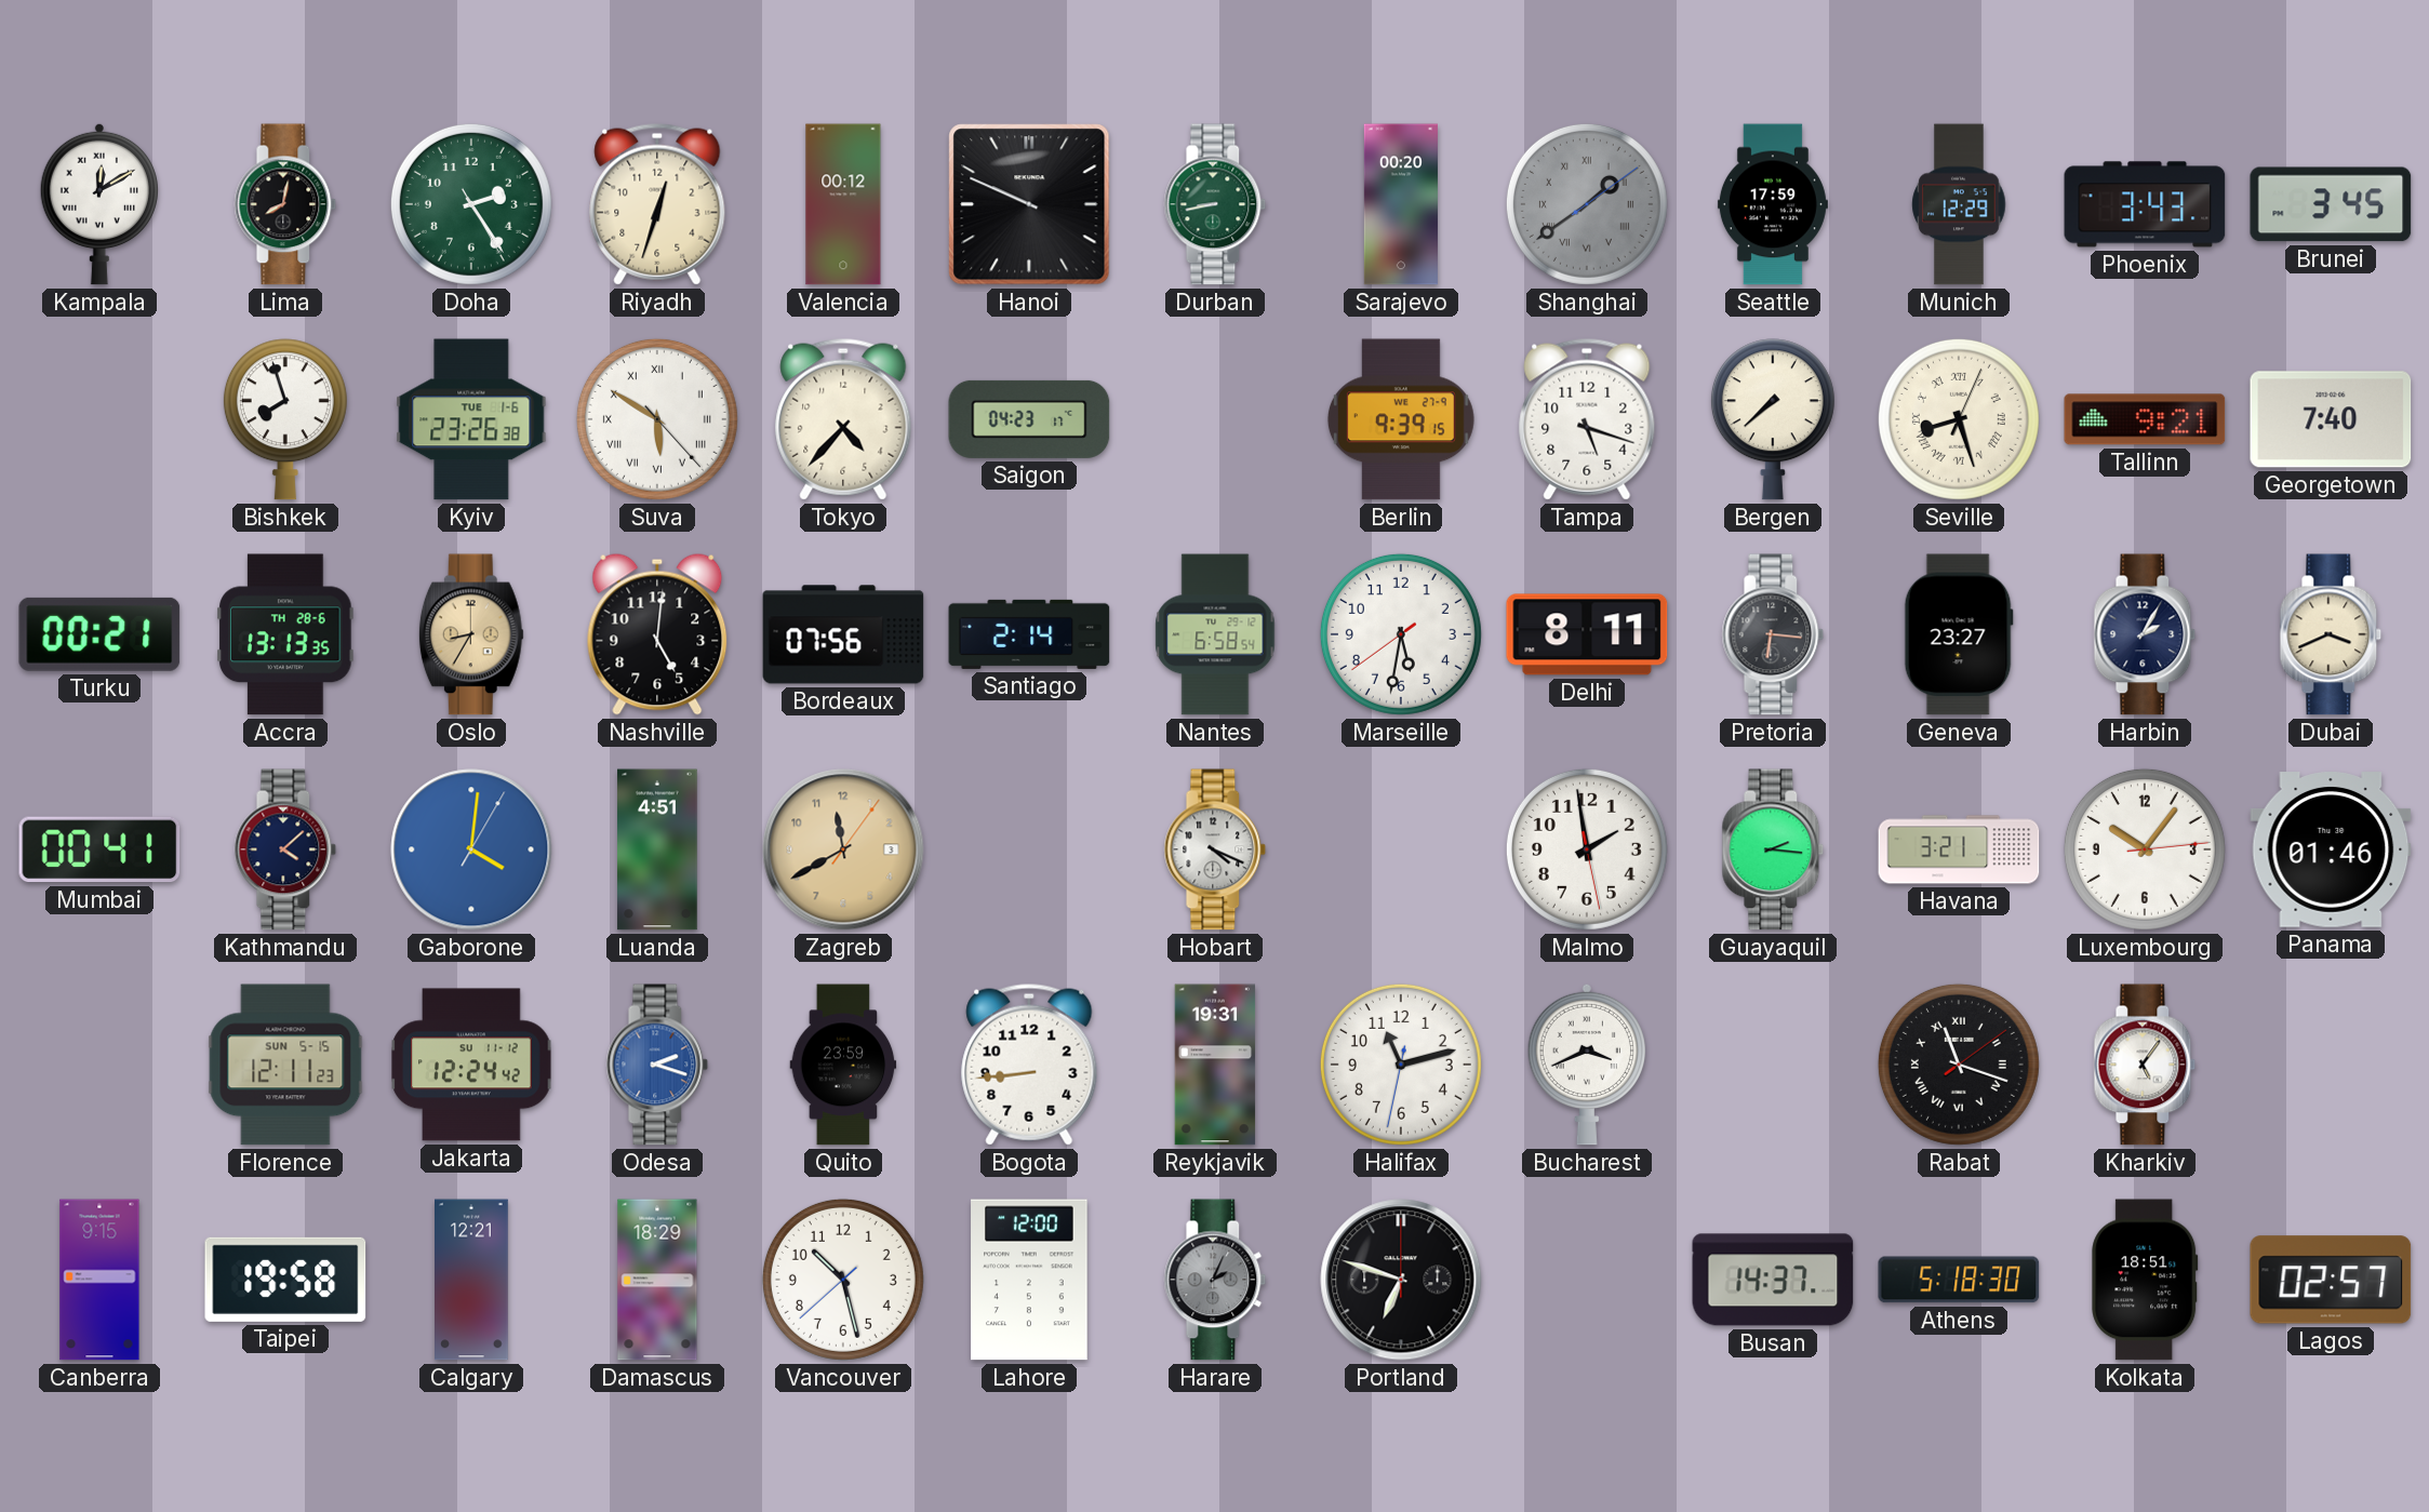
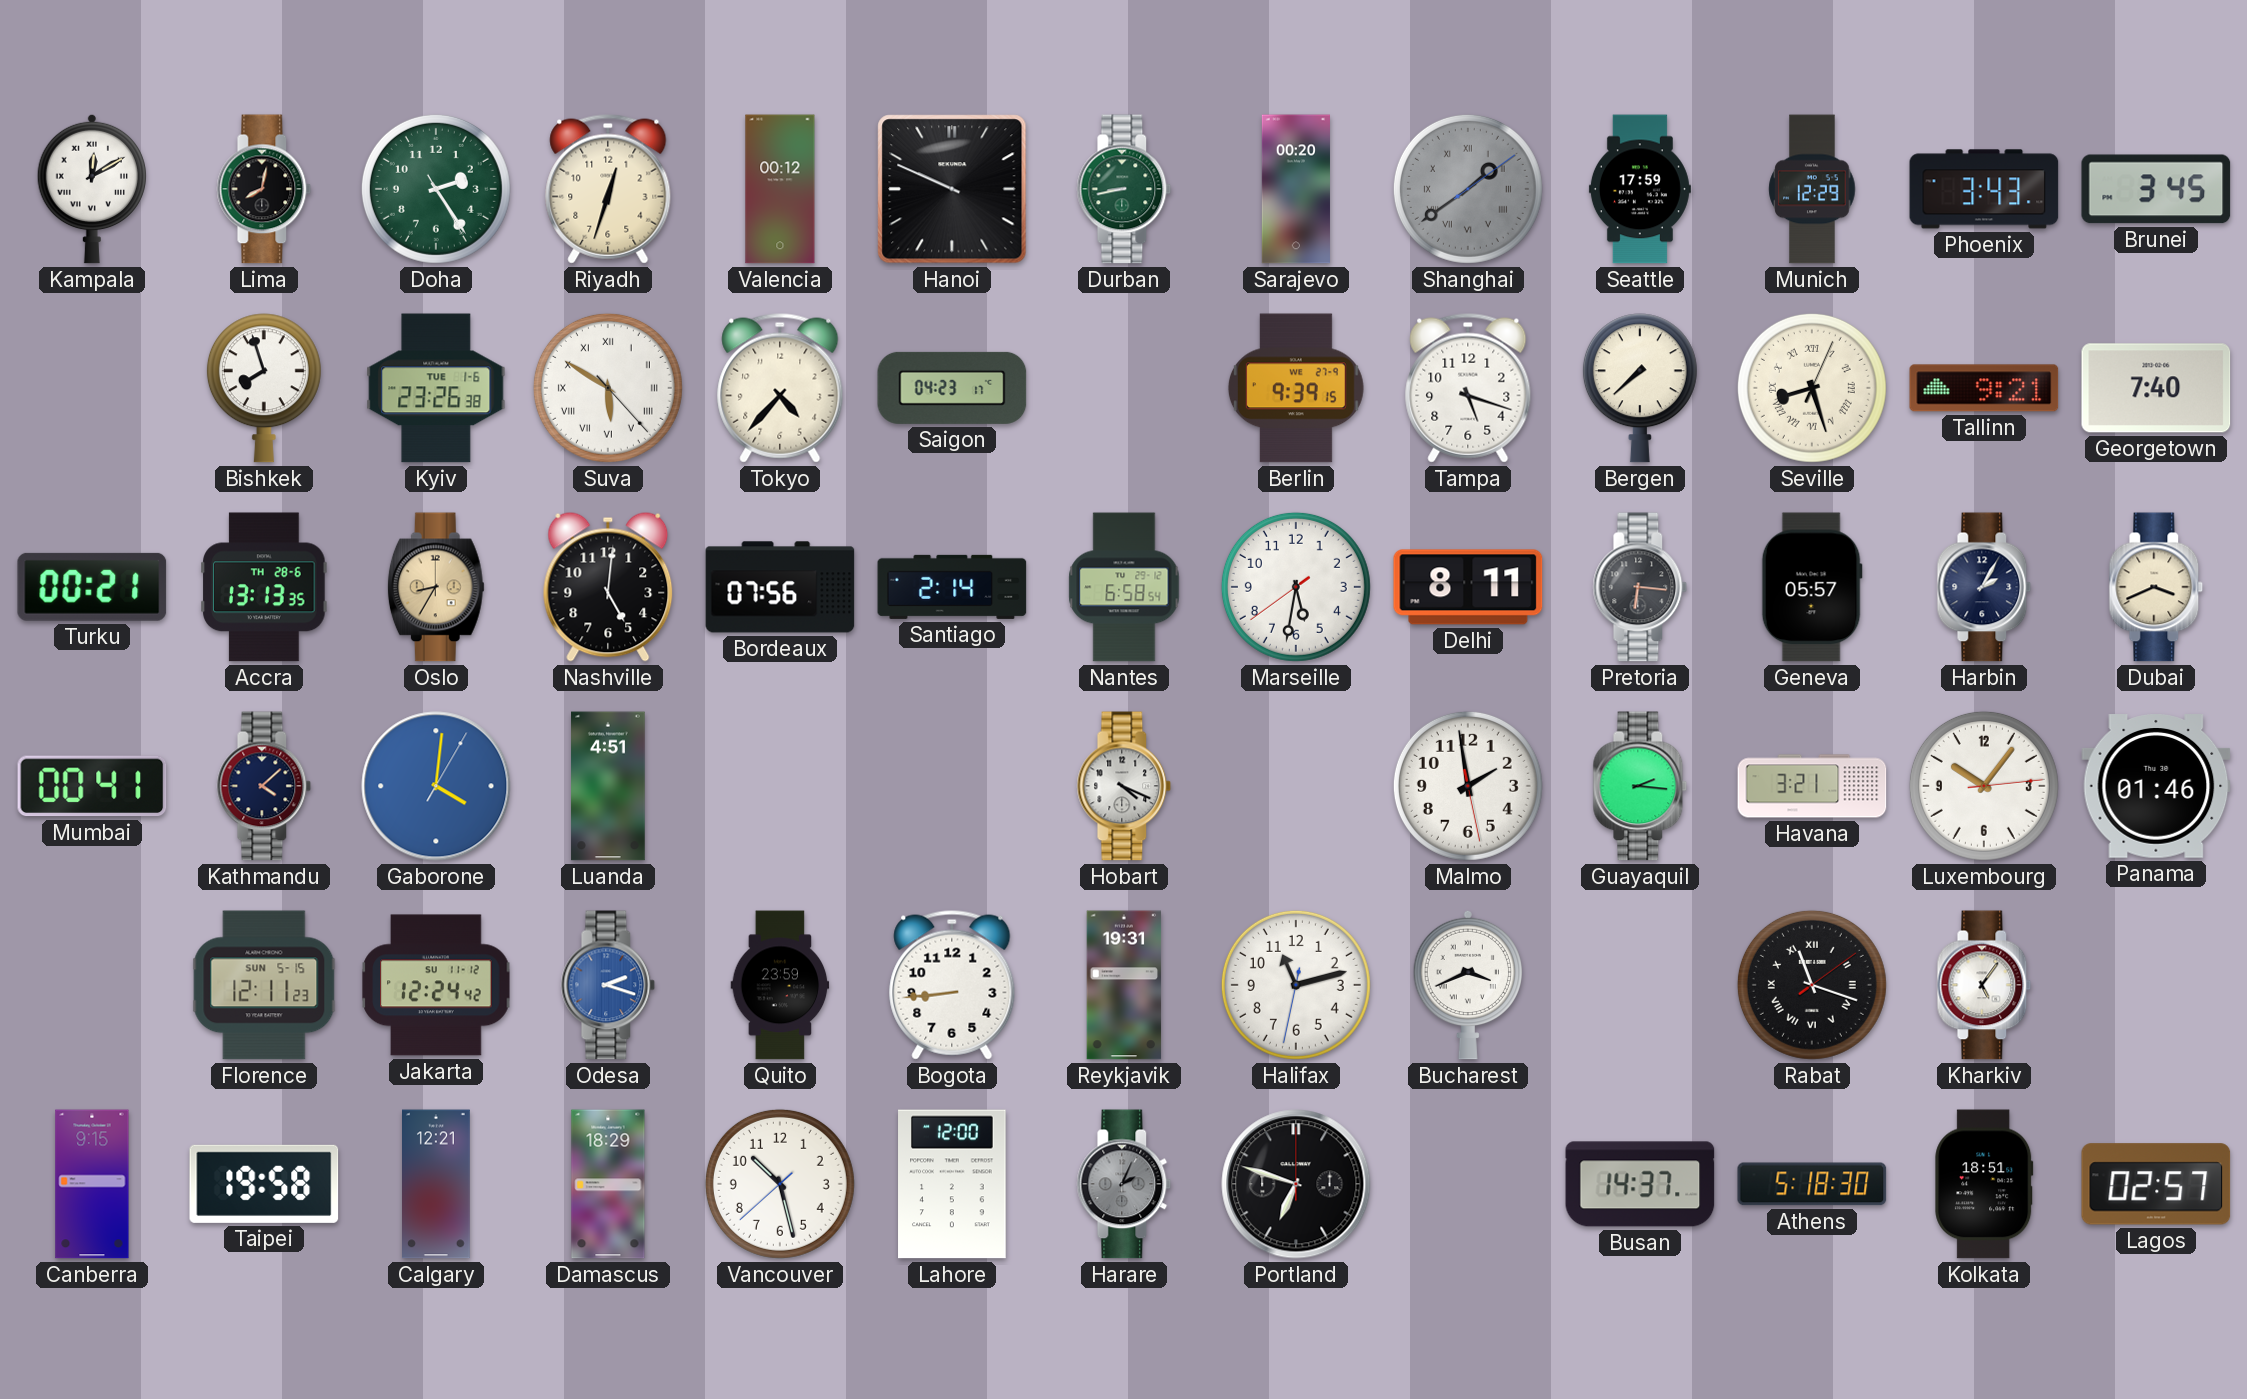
Geneva: 23:27 -> 05:57
Zagreb: 11:40 -> none
